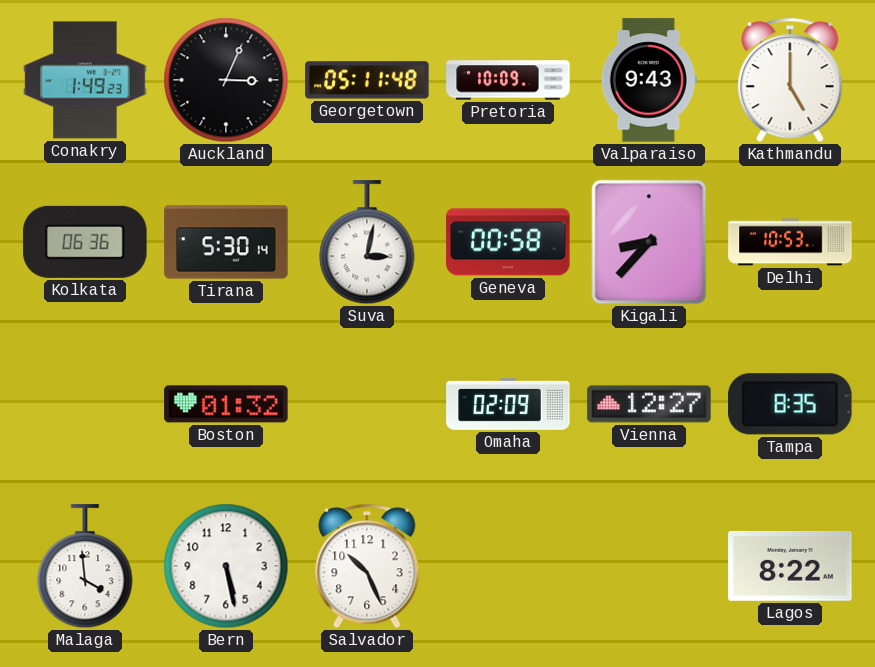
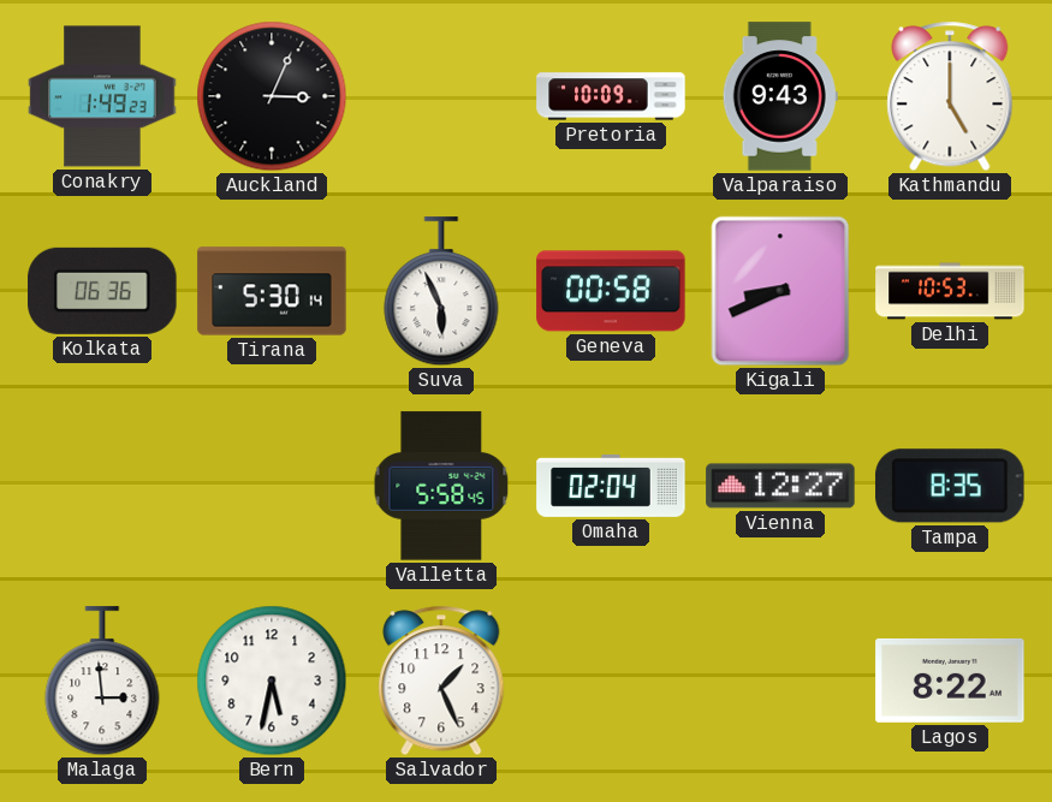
Georgetown: 05:11 -> none
Suva: 3:02 -> 5:56
Kigali: 8:37 -> 8:41
Boston: 01:32 -> none
Valletta: none -> 5:58
Omaha: 02:09 -> 02:04
Malaga: 3:59 -> 2:59
Bern: 5:28 -> 5:32
Salvador: 10:26 -> 1:26
